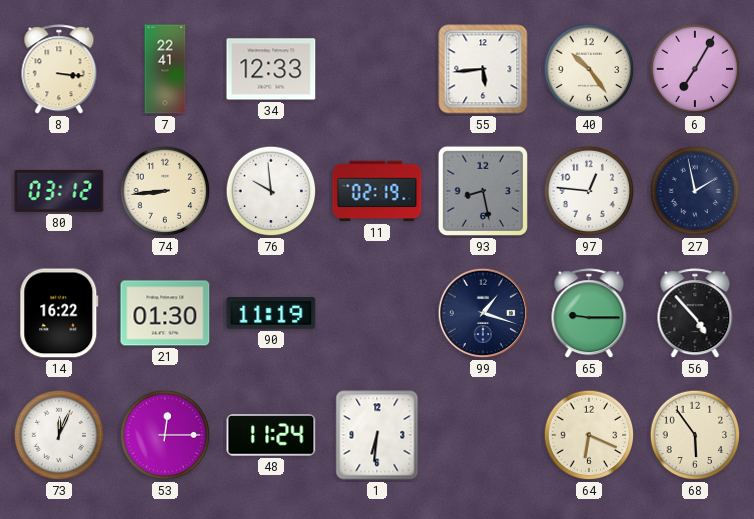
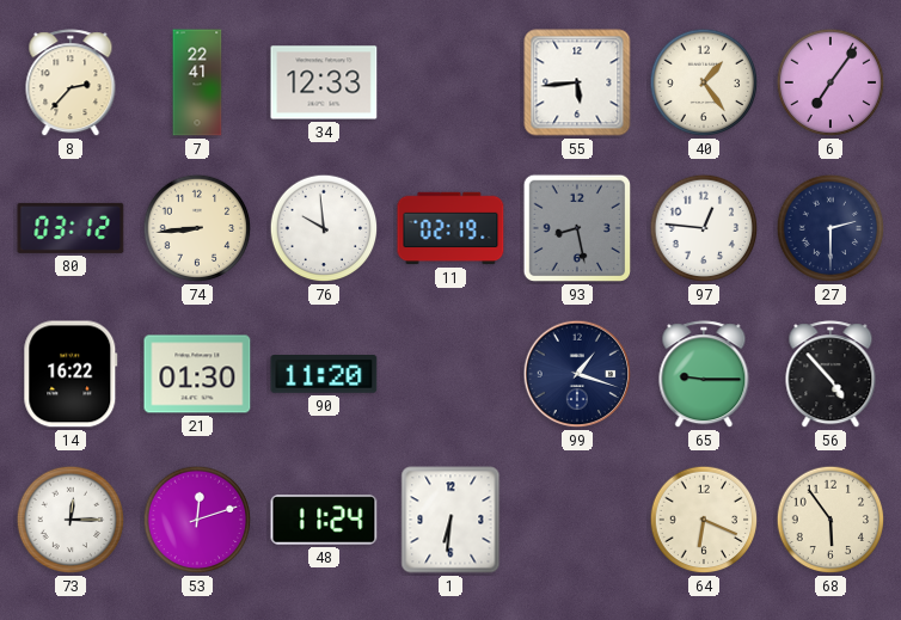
8: 3:16 -> 2:37
40: 10:24 -> 1:24
6: 7:05 -> 7:06
27: 1:58 -> 2:30
90: 11:19 -> 11:20
73: 12:04 -> 12:15
53: 12:15 -> 12:12
